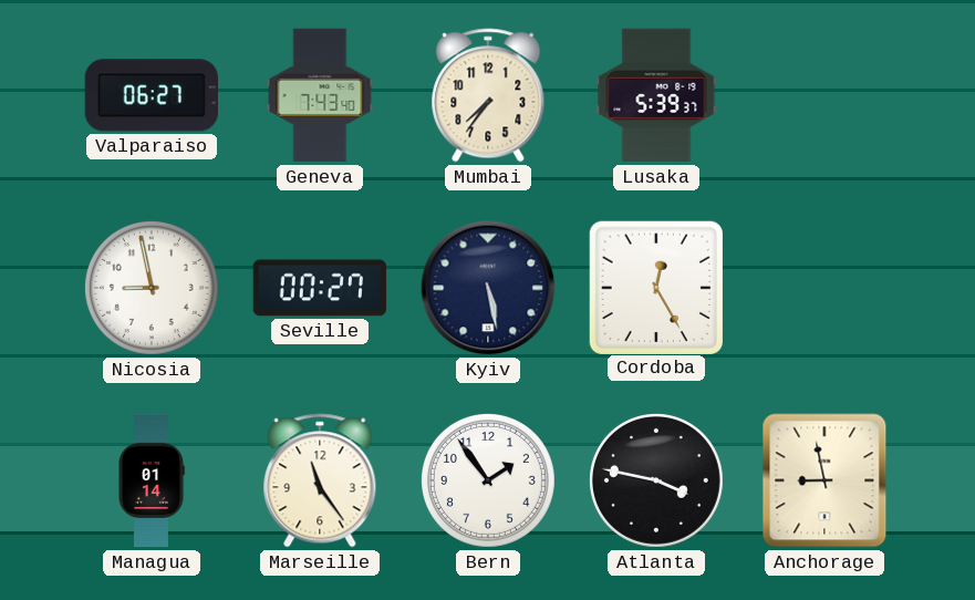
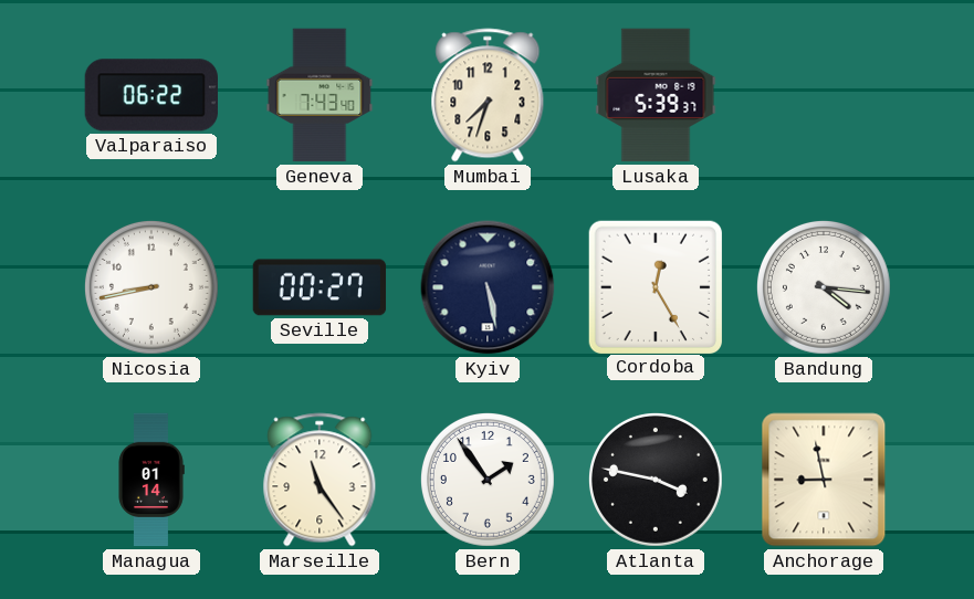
Valparaiso: 06:27 -> 06:22
Mumbai: 7:36 -> 7:33
Nicosia: 8:58 -> 8:43
Bandung: none -> 4:16
